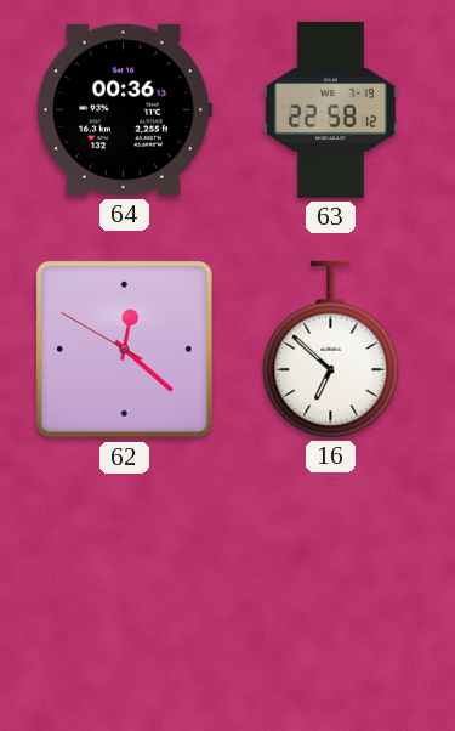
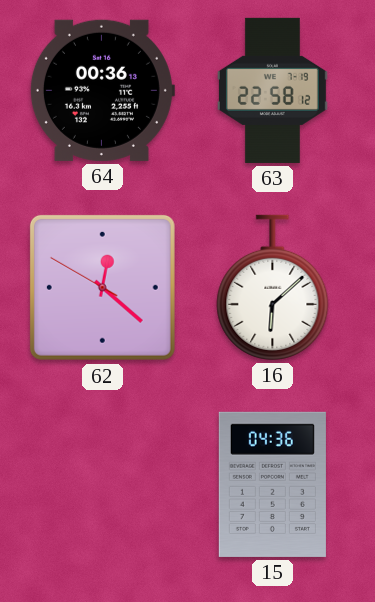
16: 6:52 -> 6:08
15: none -> 04:36
